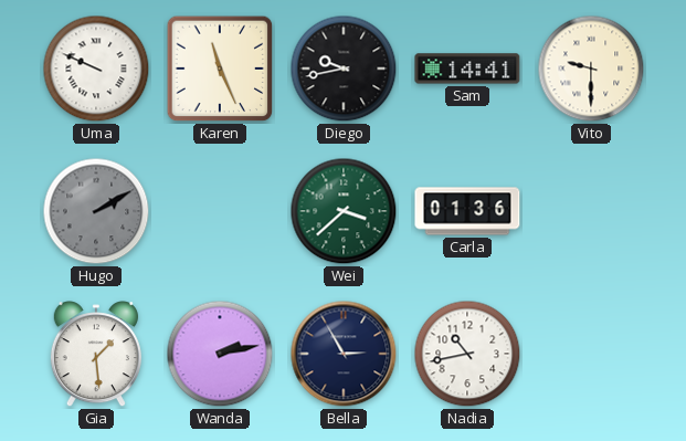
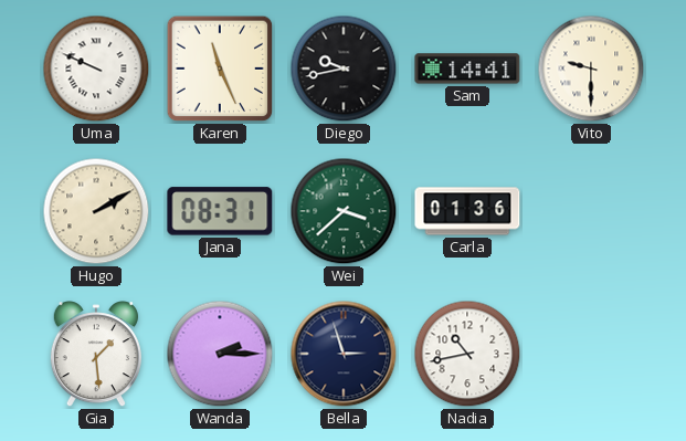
Hugo dial: grey -> cream
Jana: none -> 08:31
Wanda: 2:13 -> 2:15
Bella: 2:55 -> 2:57
